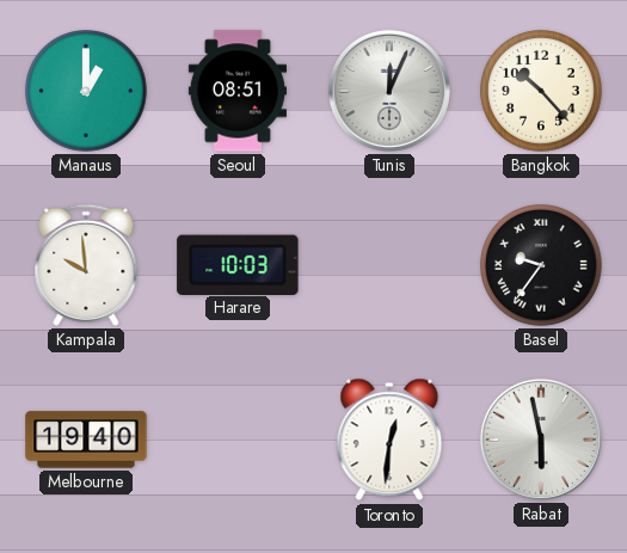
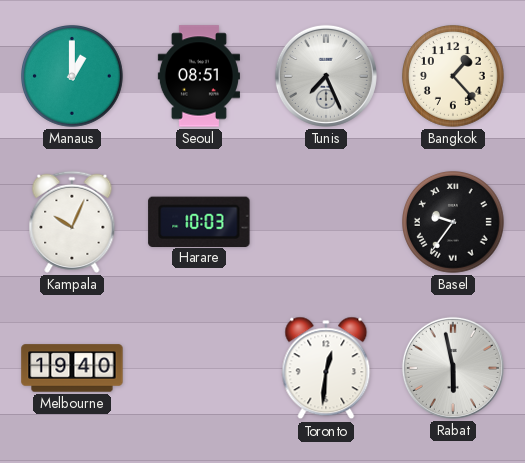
Tunis: 12:04 -> 7:26
Bangkok: 10:23 -> 1:23
Kampala: 9:59 -> 10:04
